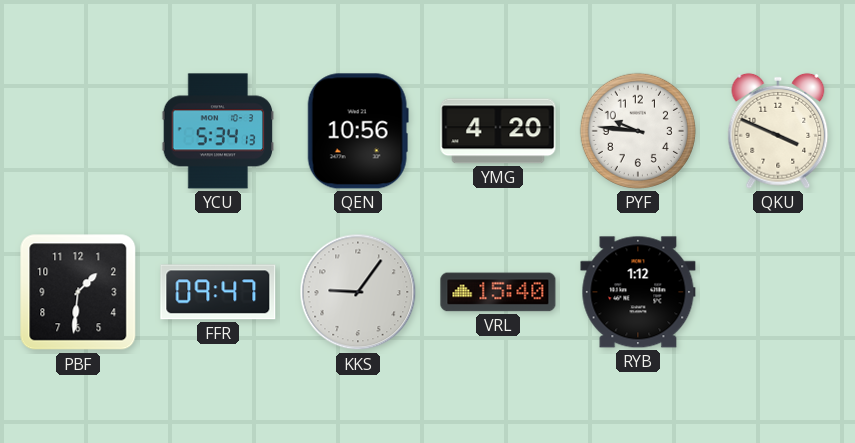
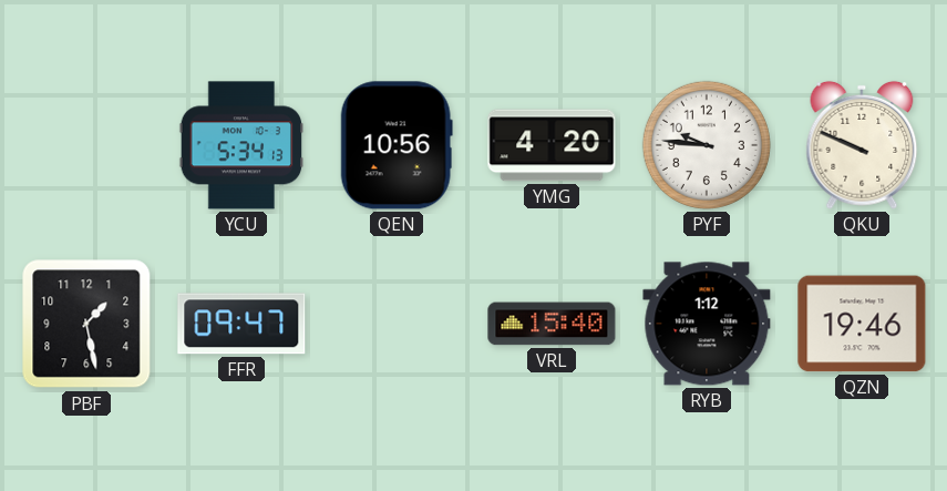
QKU: 3:49 -> 9:49
PBF: 1:31 -> 1:28
KKS: 9:06 -> none
QZN: none -> 19:46
